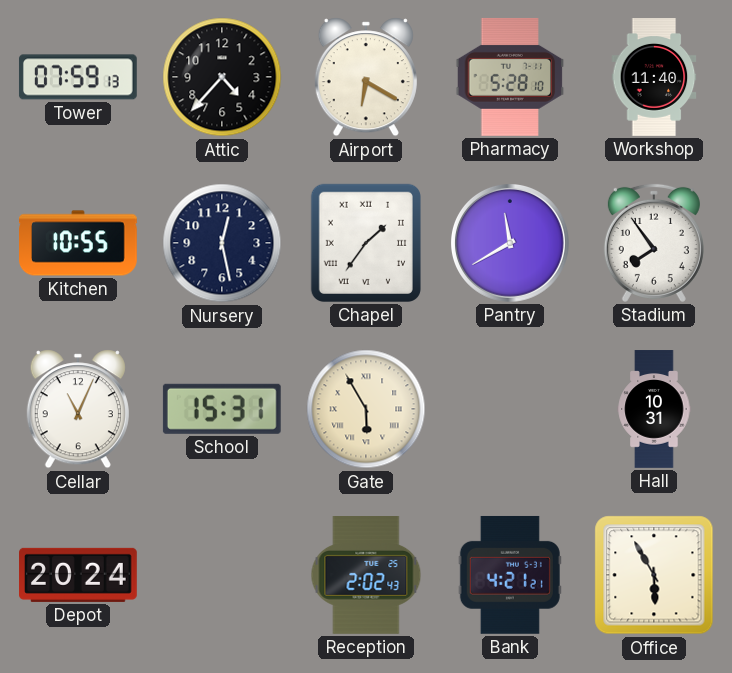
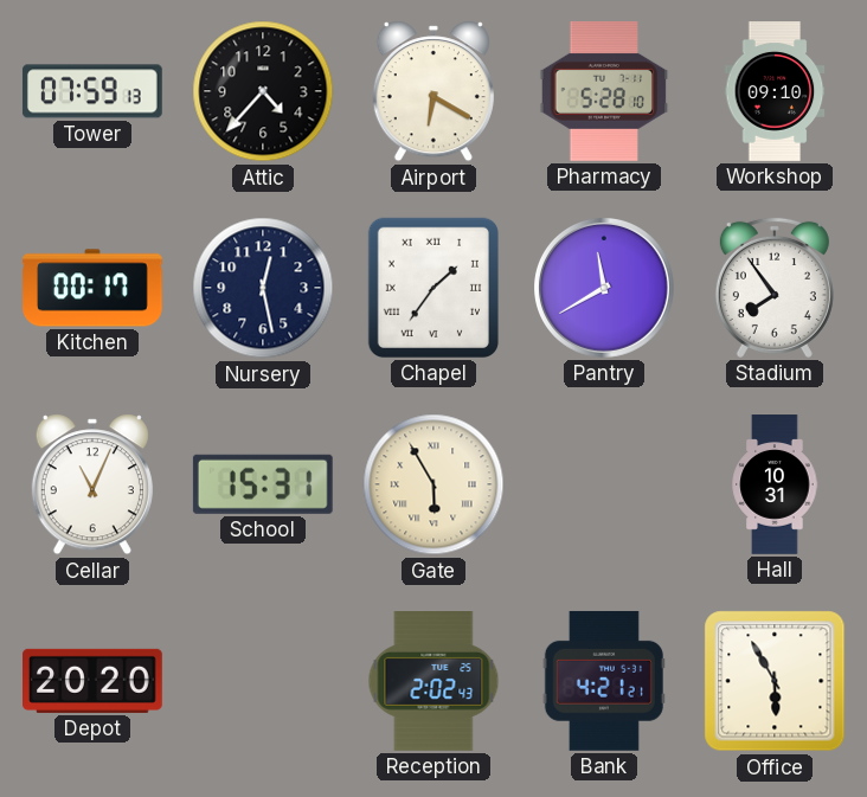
Workshop: 11:40 -> 09:10
Kitchen: 10:55 -> 00:17
Depot: 20:24 -> 20:20
